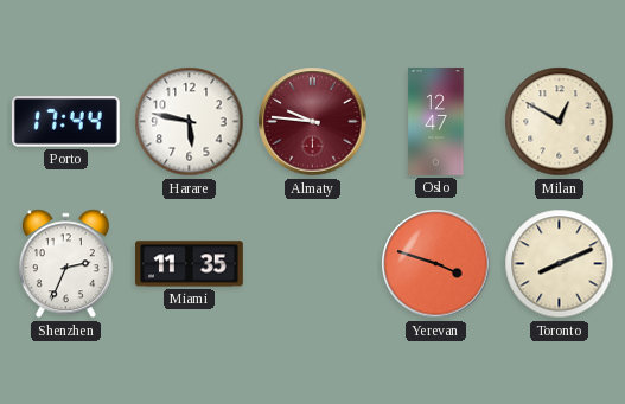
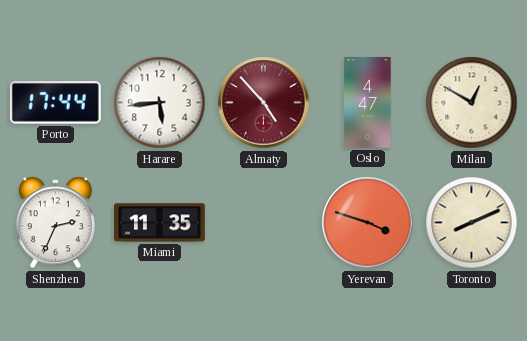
Harare: 5:47 -> 5:44
Almaty: 9:46 -> 4:53
Oslo: 12:47 -> 4:47
